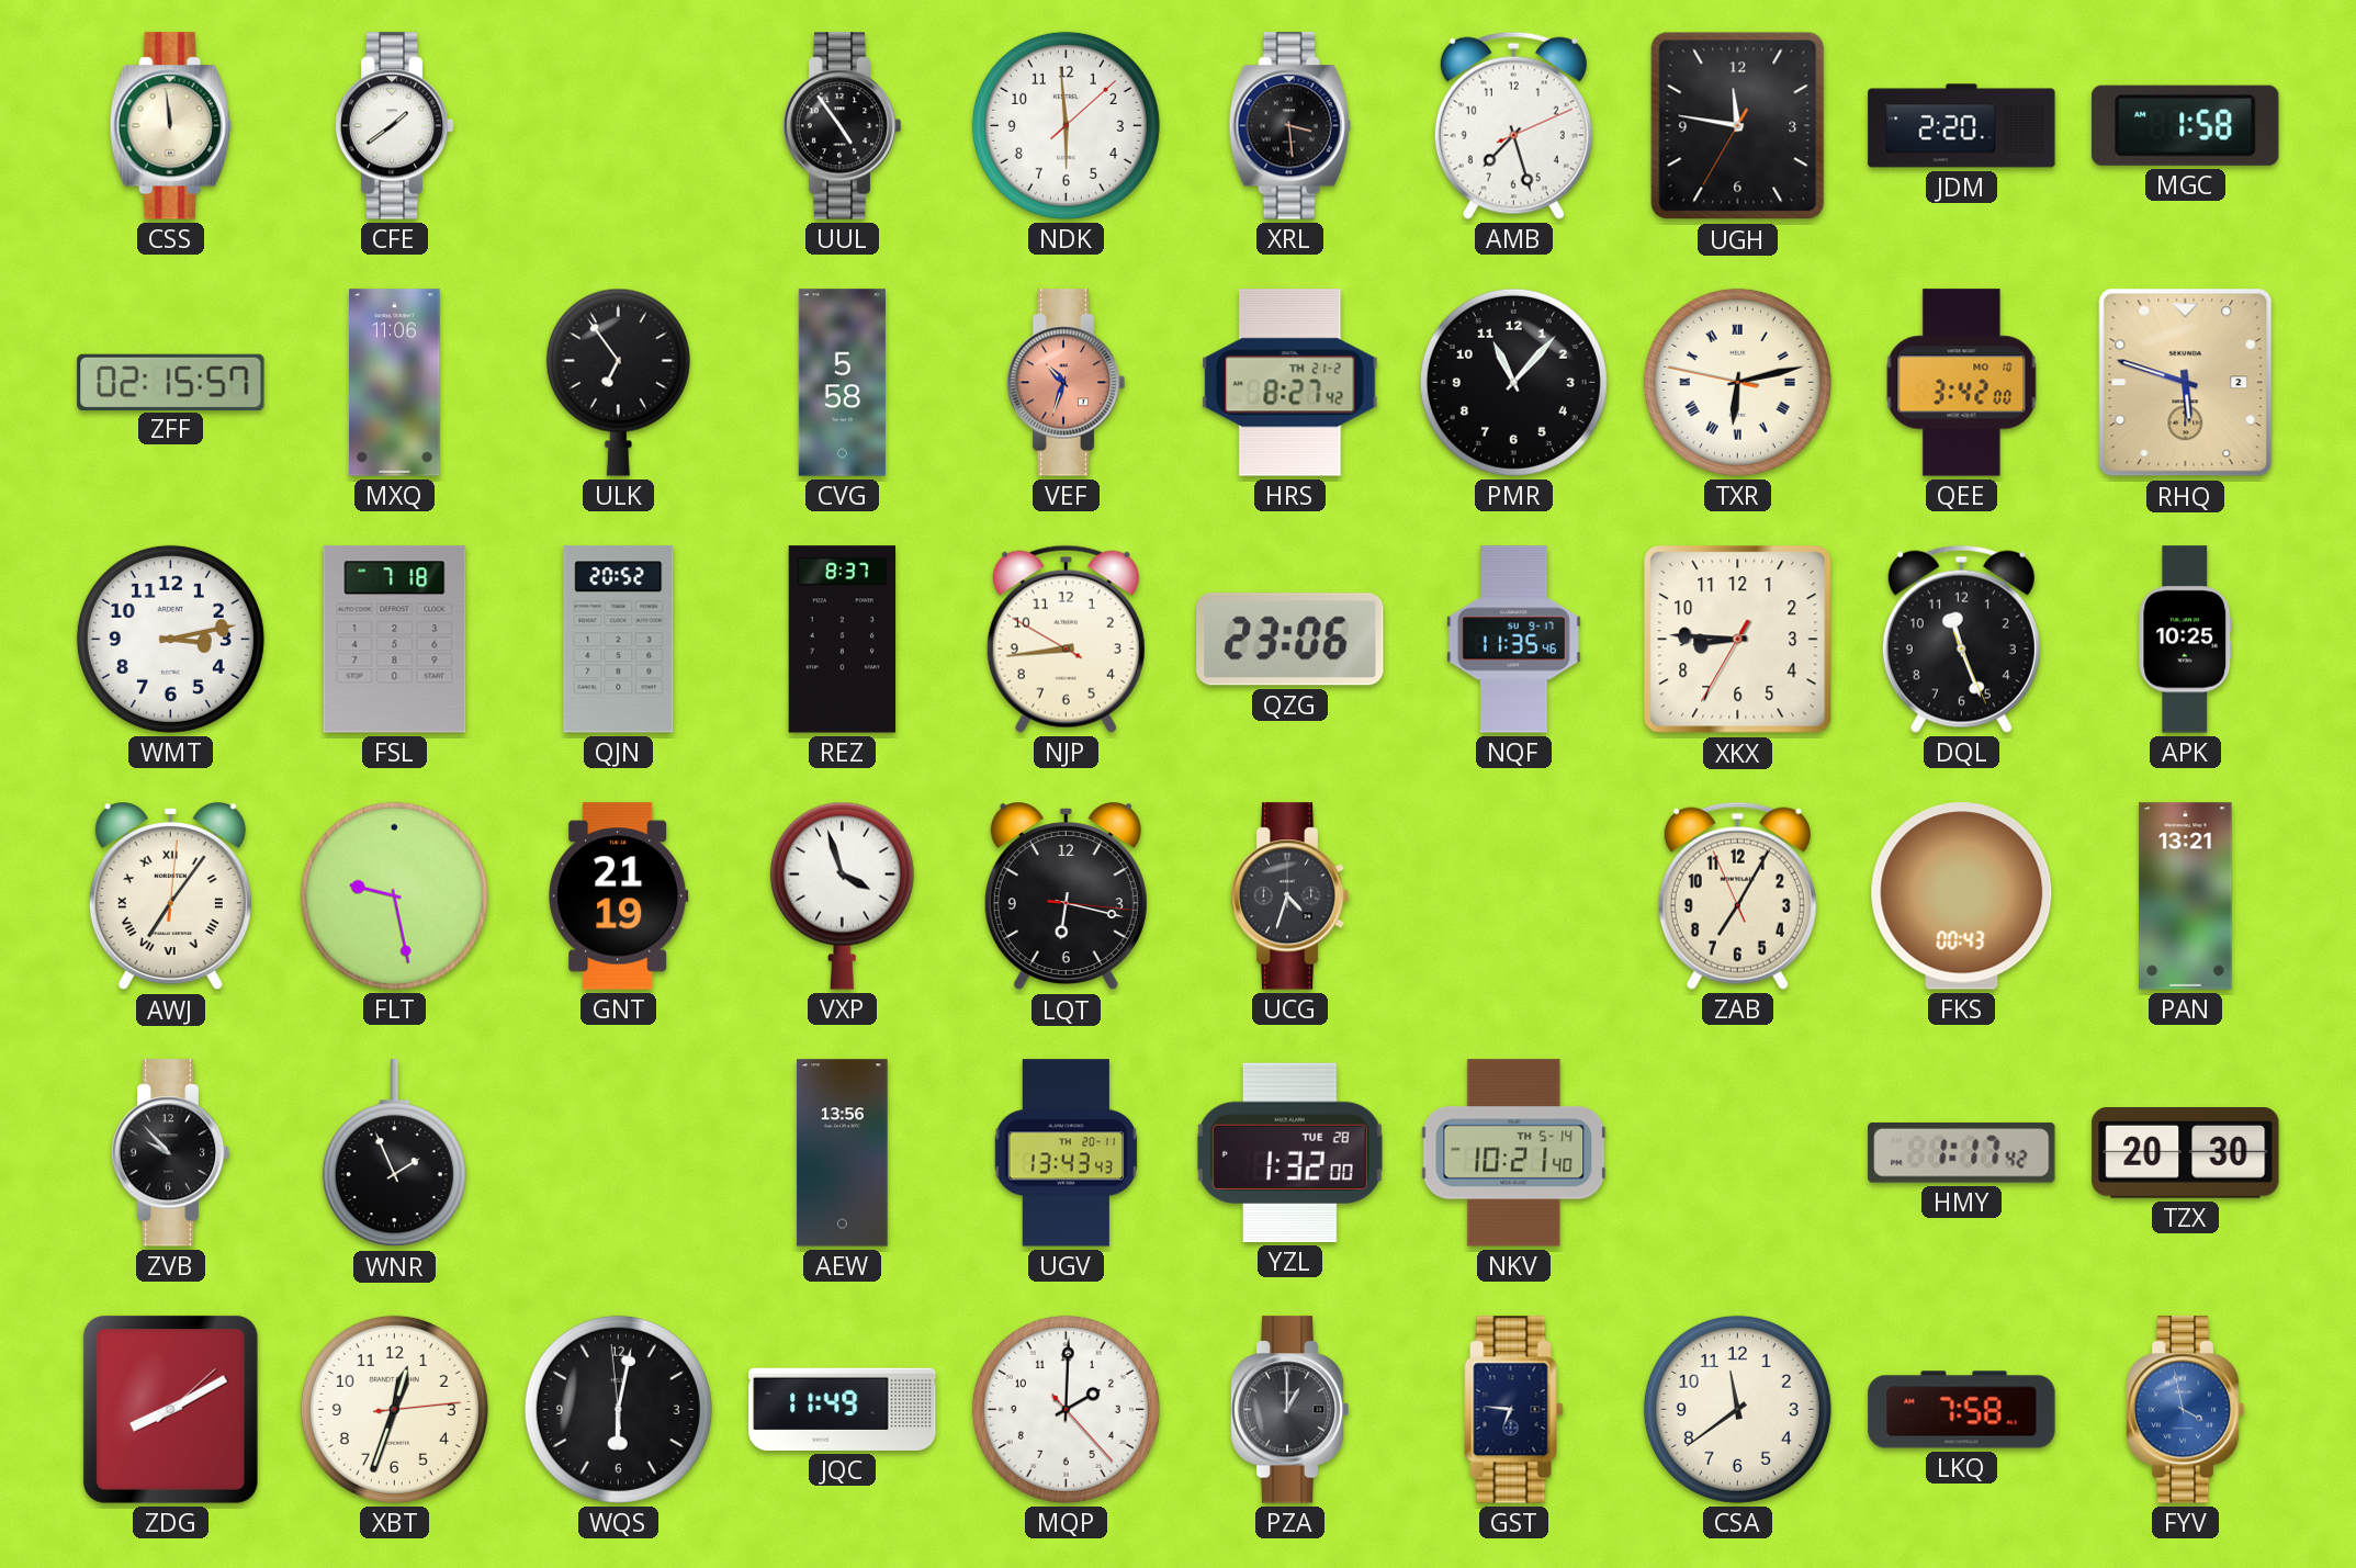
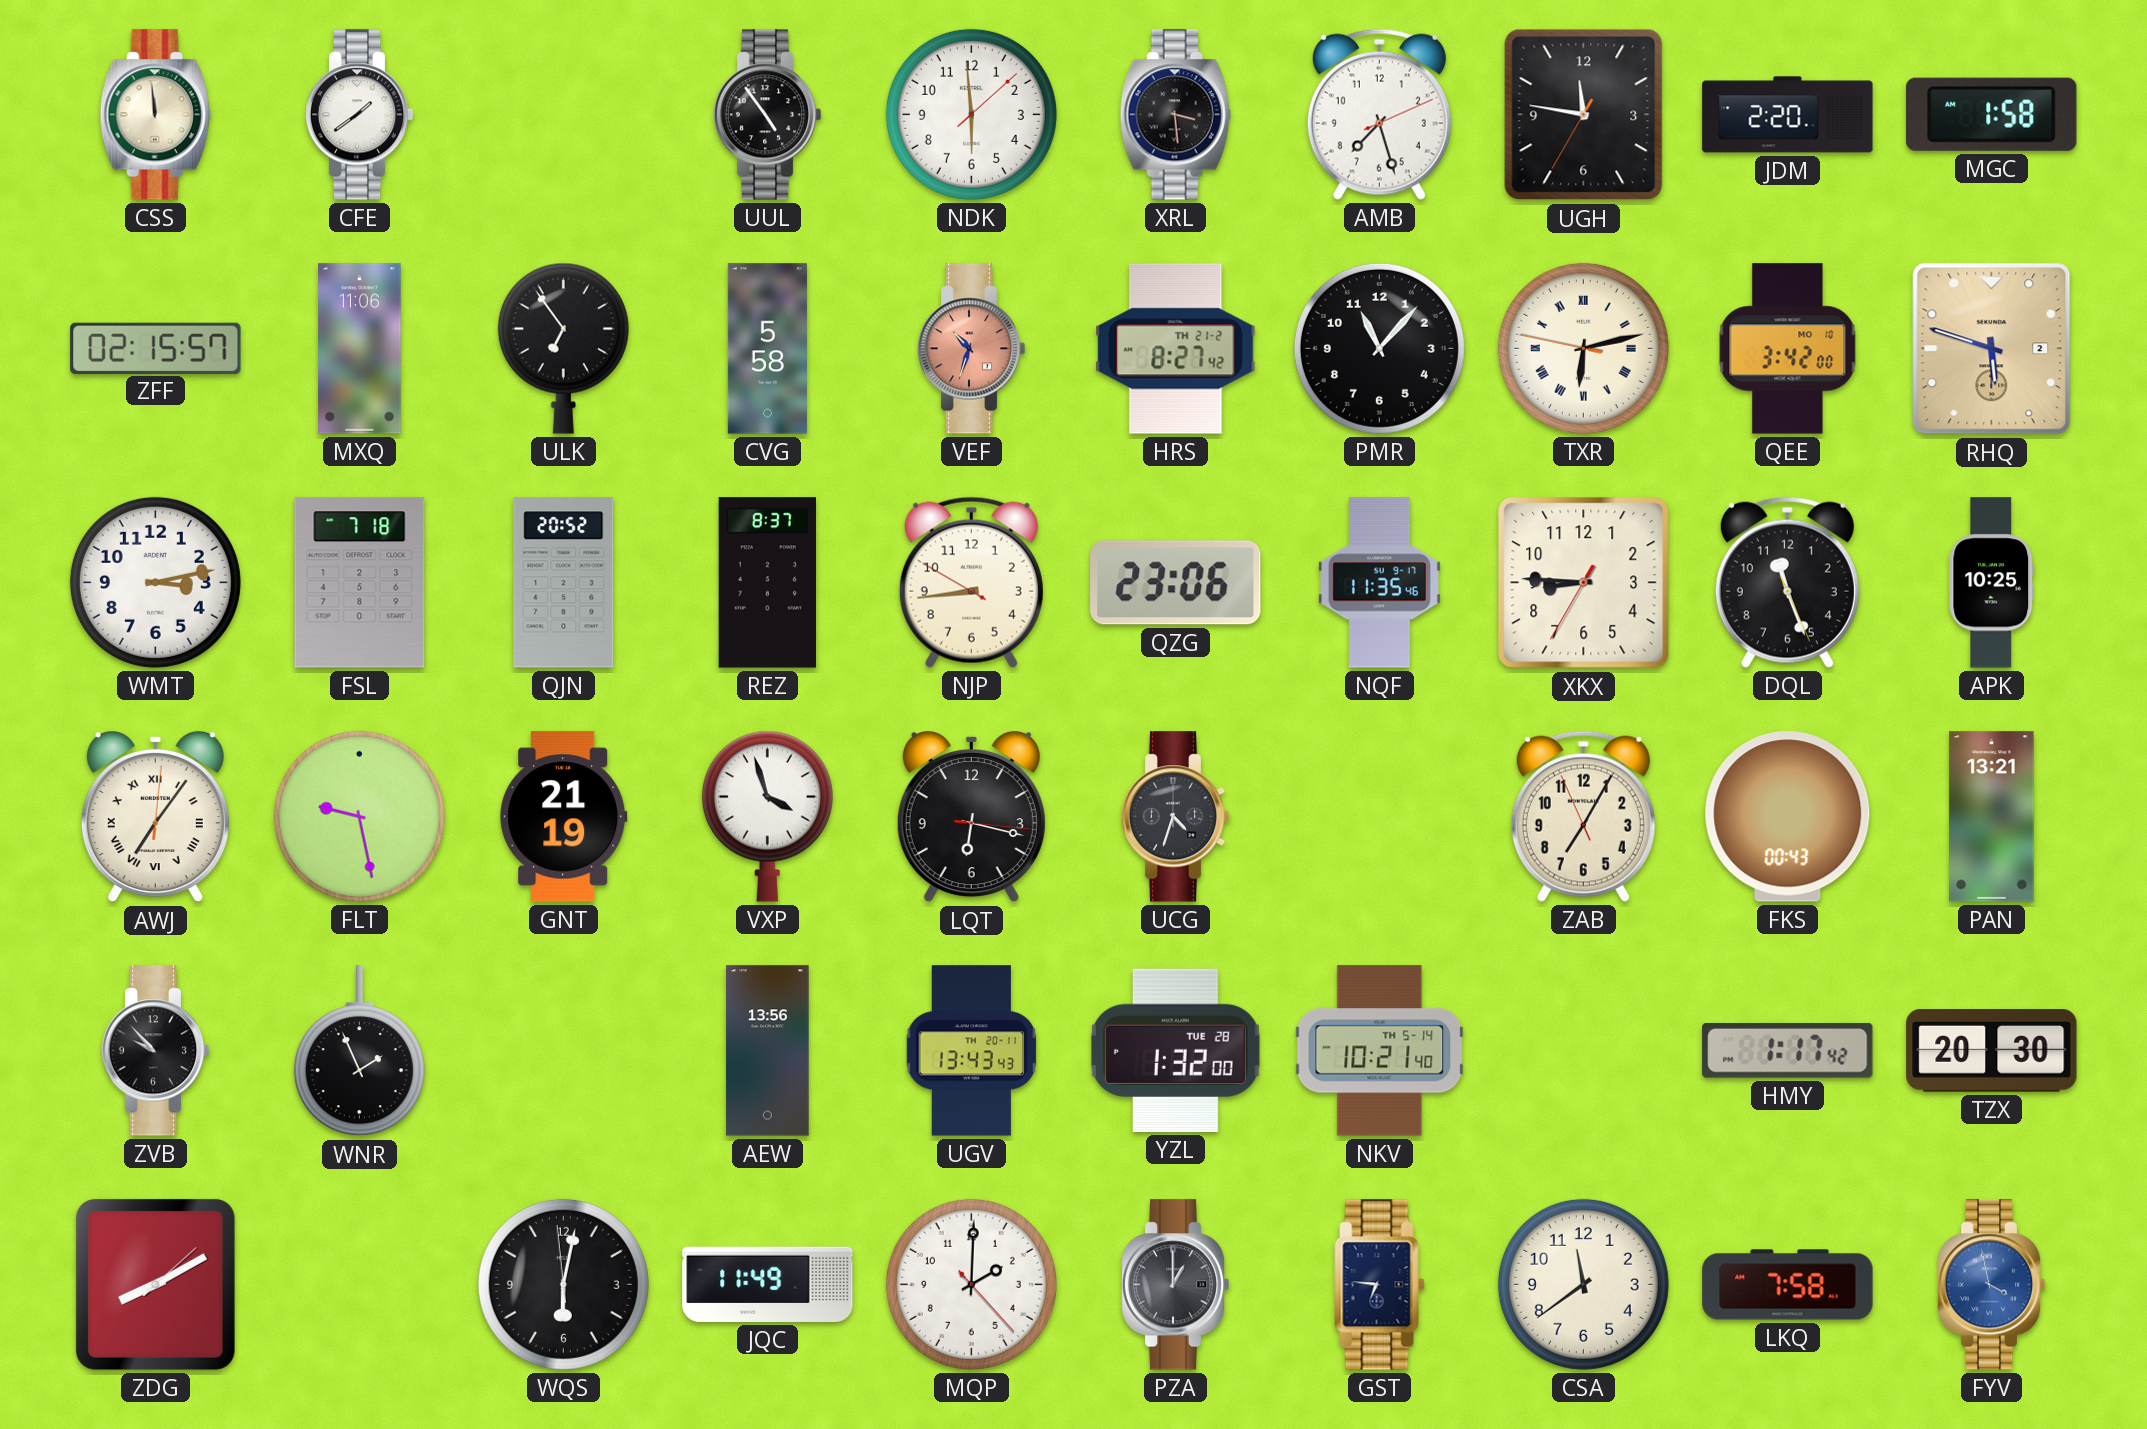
XBT: 12:33 -> none
